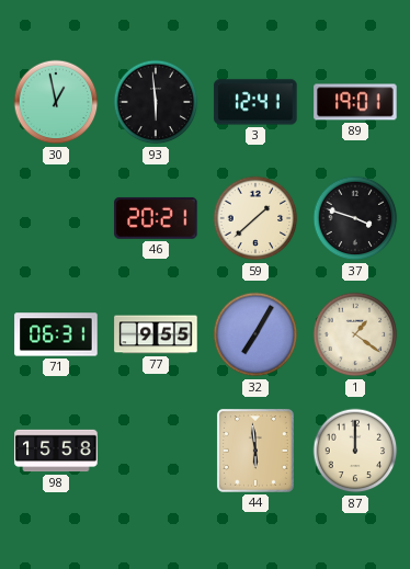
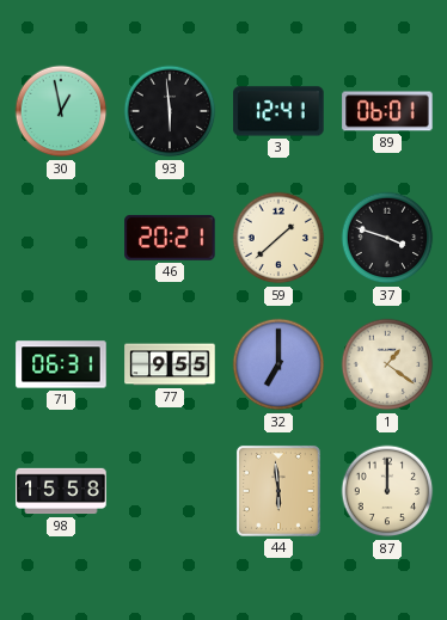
89: 19:01 -> 06:01
32: 7:05 -> 7:00
